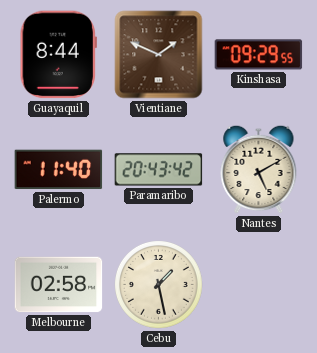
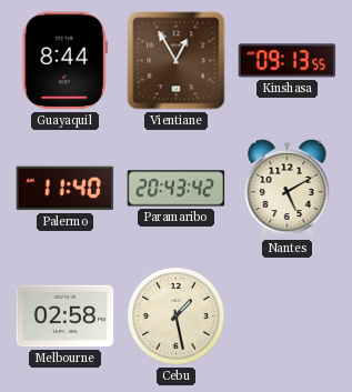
Vientiane: 1:49 -> 12:55
Kinshasa: 09:29 -> 09:13
